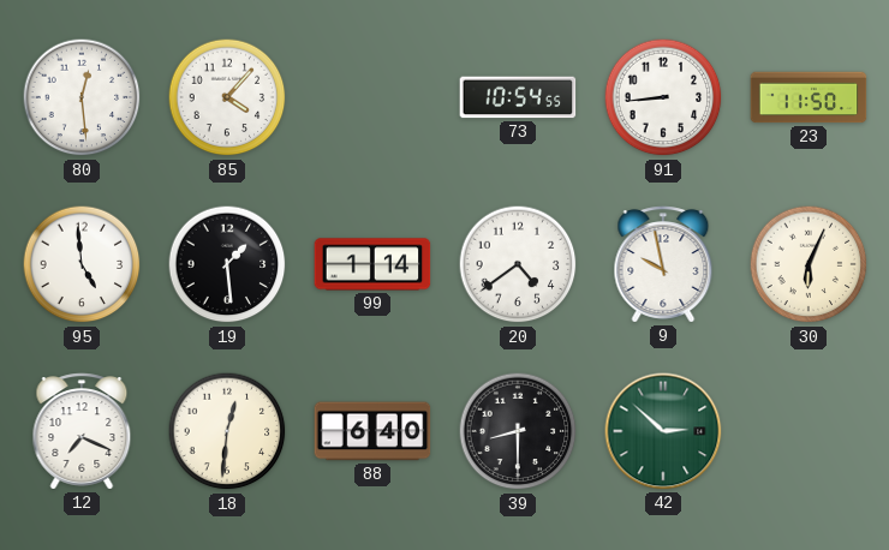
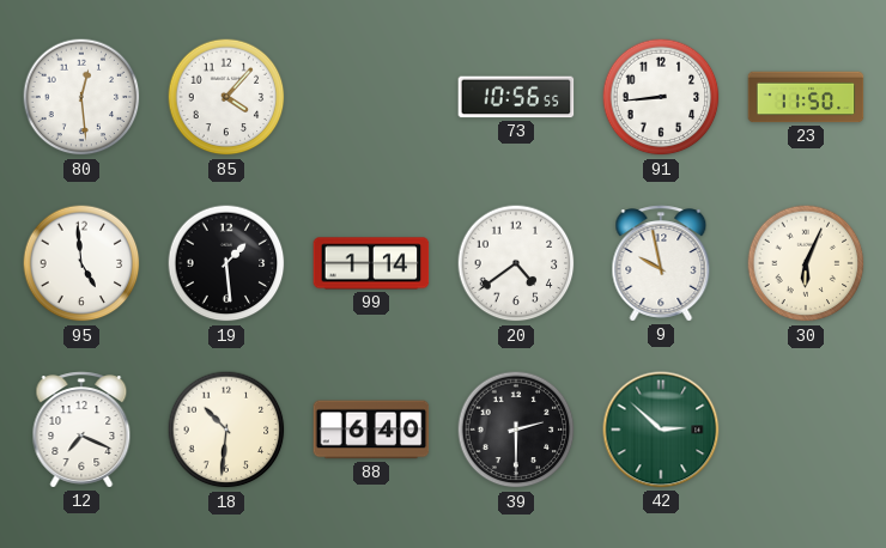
73: 10:54 -> 10:56
18: 12:31 -> 10:31
39: 8:30 -> 2:30
